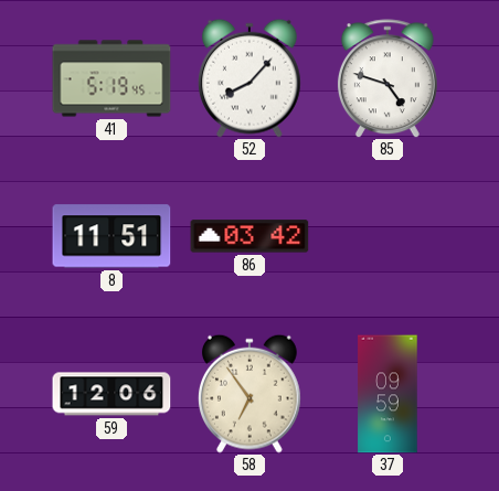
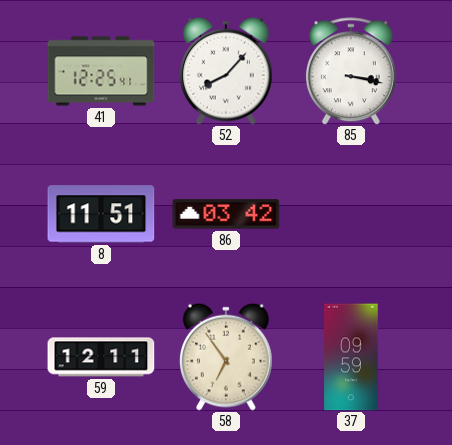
41: 5:19 -> 12:25
85: 4:48 -> 3:17
59: 12:06 -> 12:11
